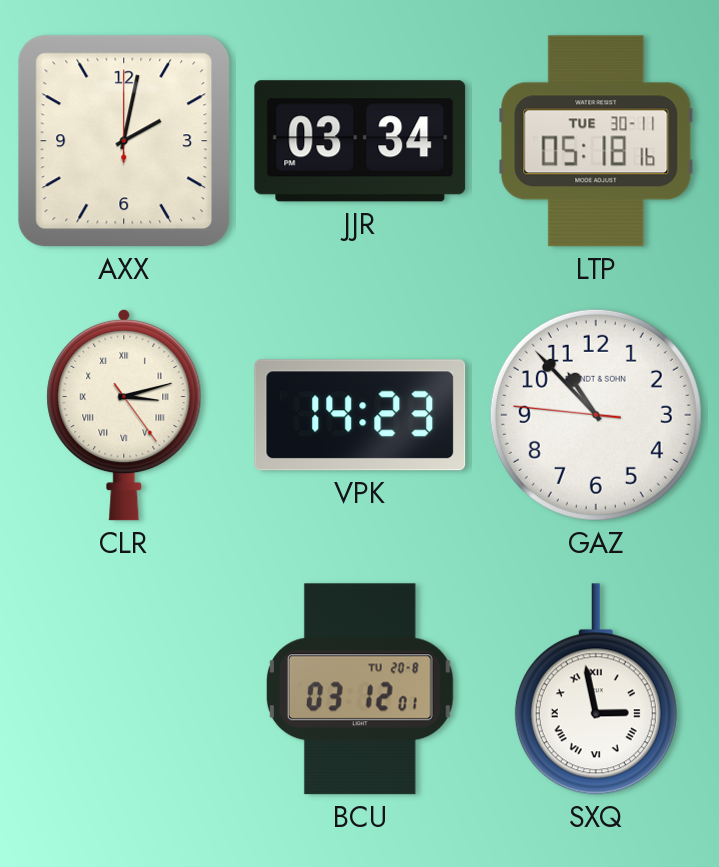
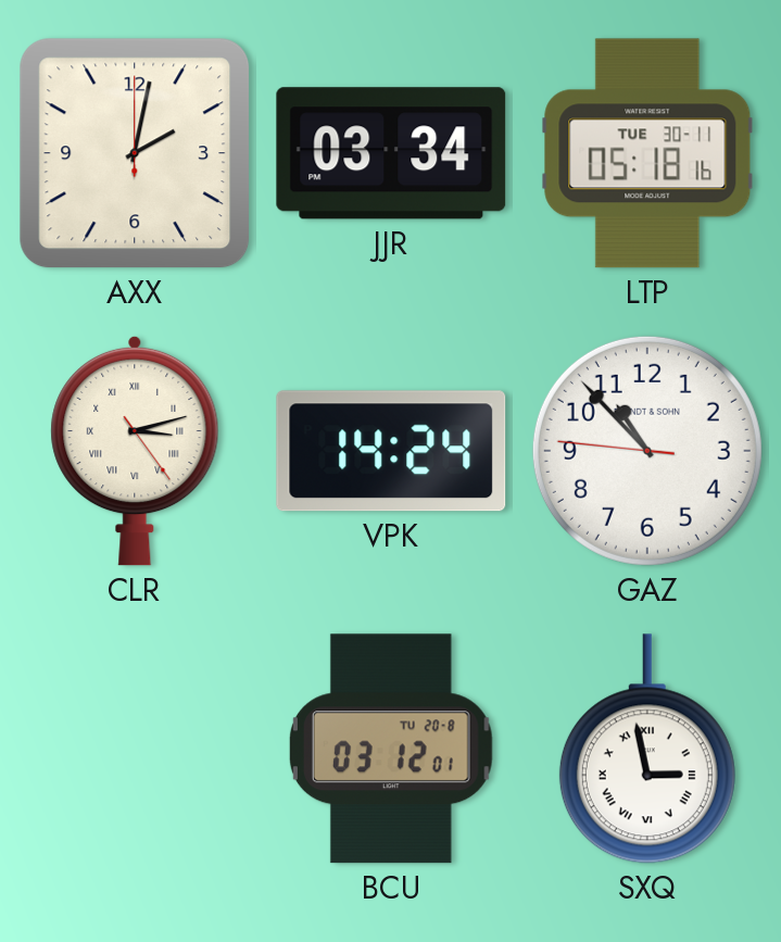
VPK: 14:23 -> 14:24
